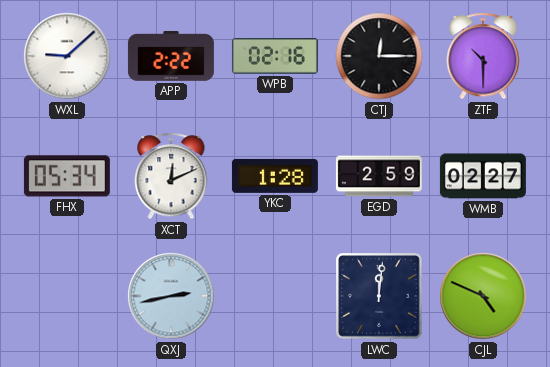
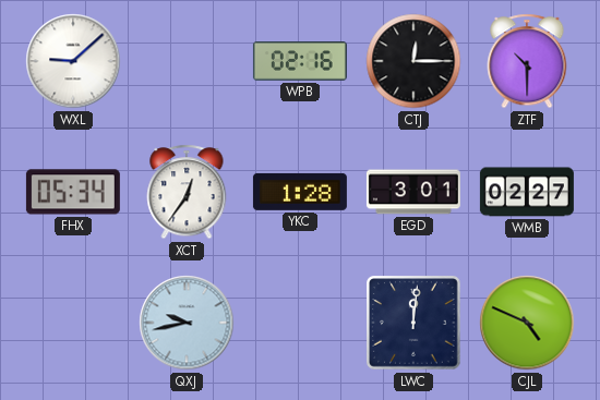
APP: 2:22 -> none
XCT: 12:11 -> 12:36
EGD: 2:59 -> 3:01
QXJ: 2:43 -> 9:43
